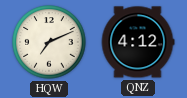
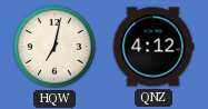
HQW: 7:11 -> 7:02
